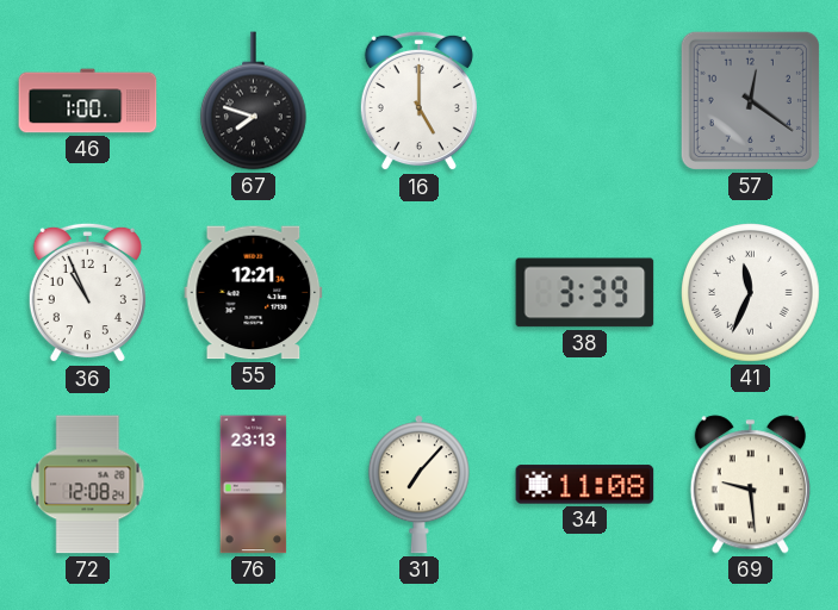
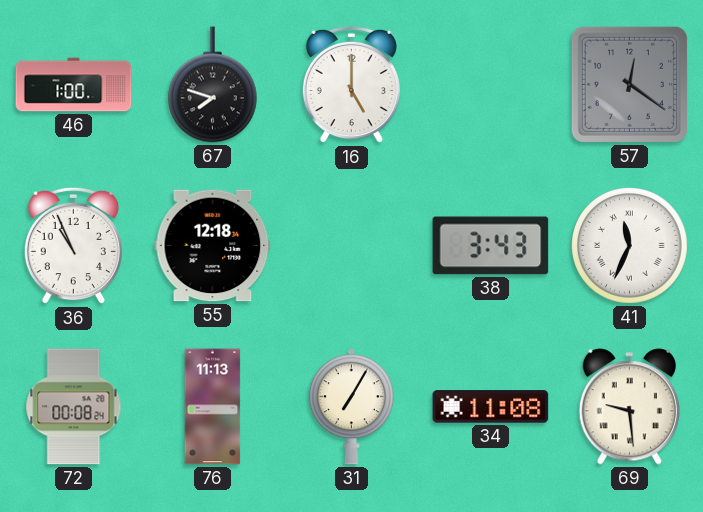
55: 12:21 -> 12:18
38: 3:39 -> 3:43
72: 12:08 -> 00:08
76: 23:13 -> 11:13
31: 7:07 -> 7:05
